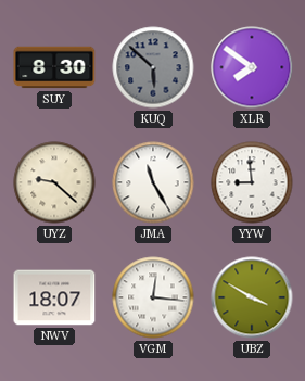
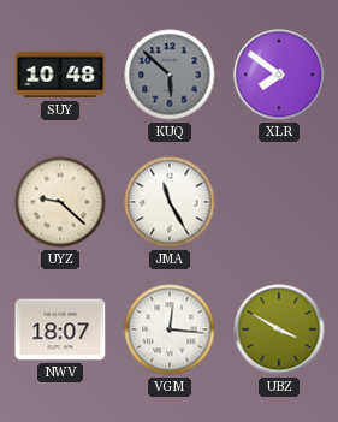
SUY: 8:30 -> 10:48
YYW: 8:59 -> none
